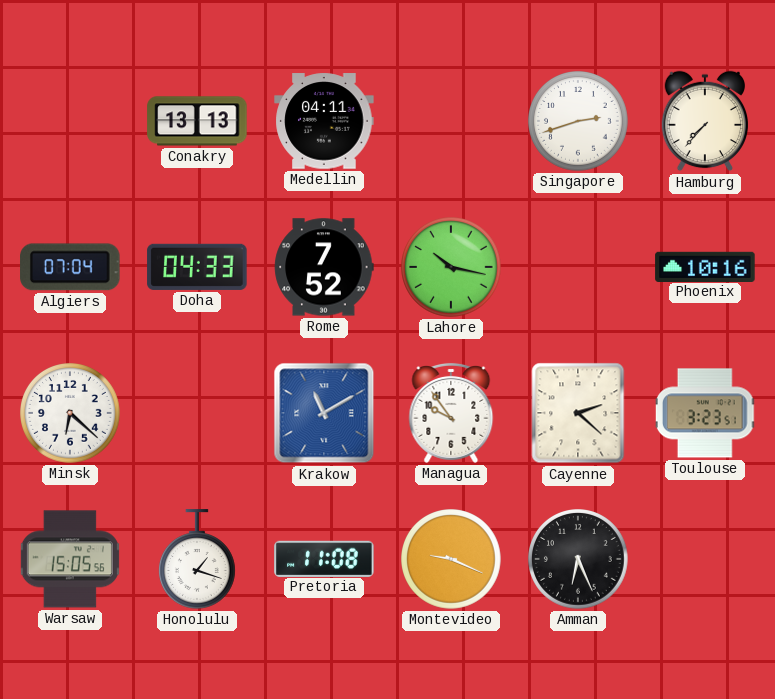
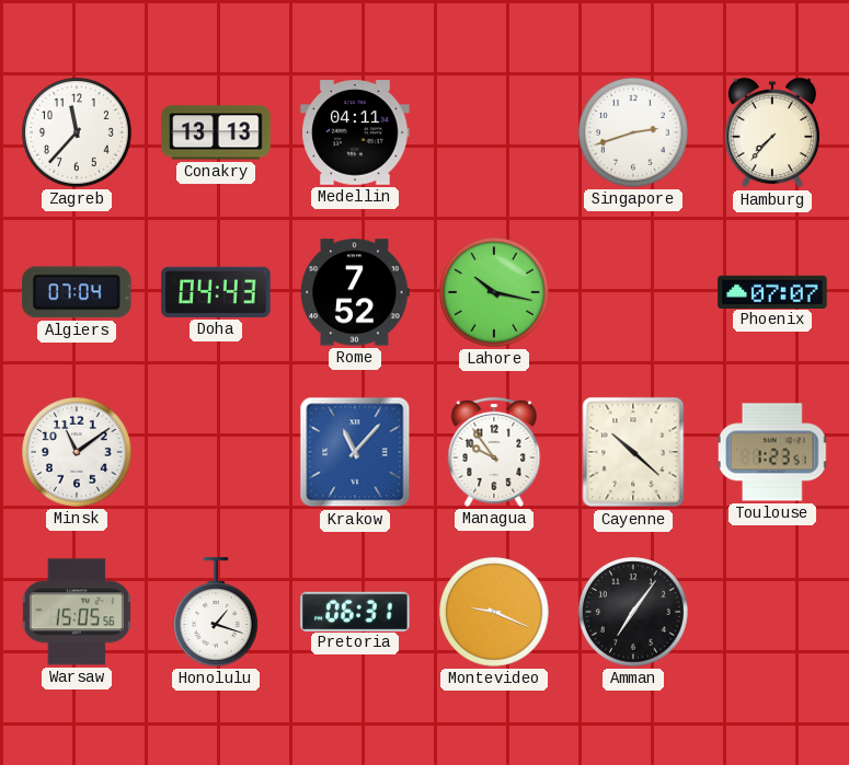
Zagreb: none -> 11:37
Doha: 04:33 -> 04:43
Phoenix: 10:16 -> 07:07
Minsk: 6:22 -> 11:09
Krakow: 11:10 -> 11:07
Cayenne: 2:22 -> 10:22
Toulouse: 3:23 -> 1:23
Pretoria: 11:08 -> 06:31
Amman: 6:26 -> 7:06
